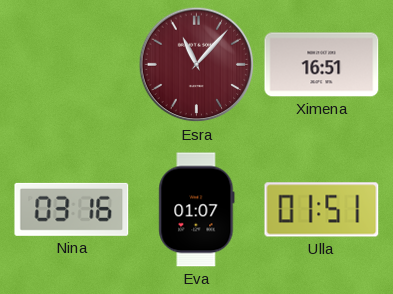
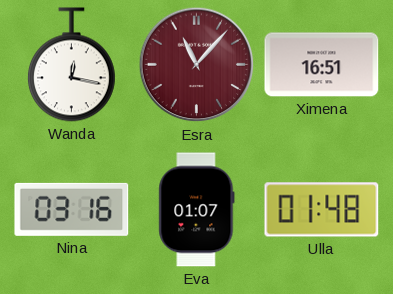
Wanda: none -> 12:17
Ulla: 01:51 -> 01:48
